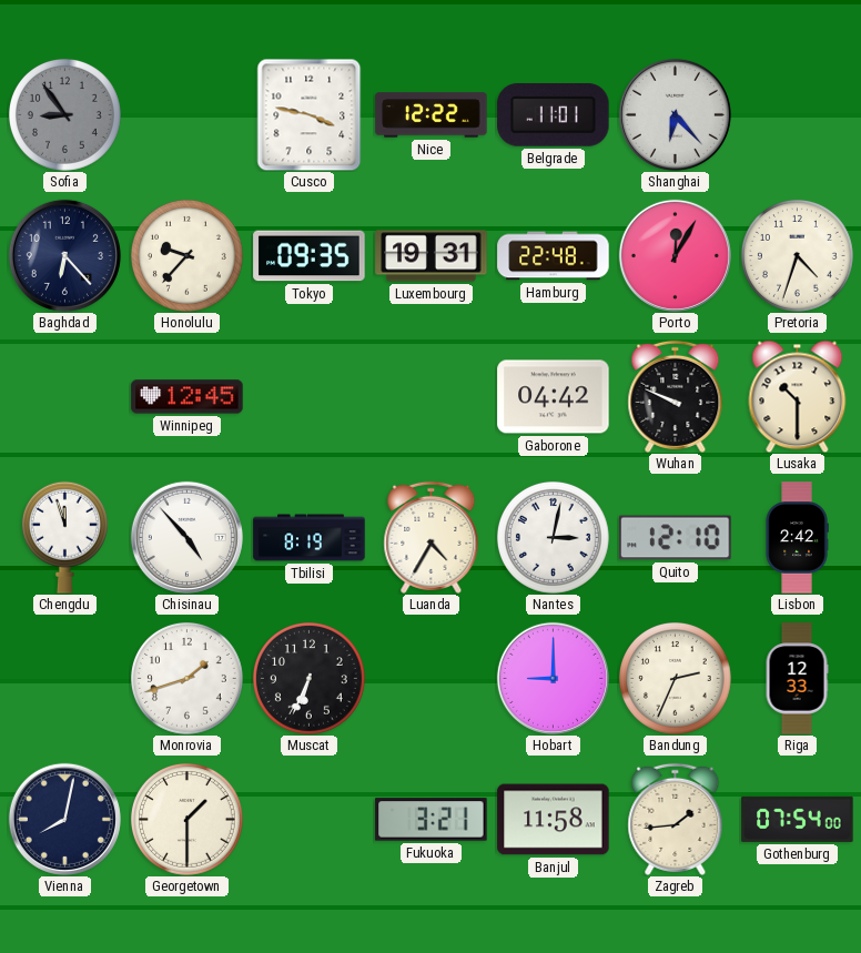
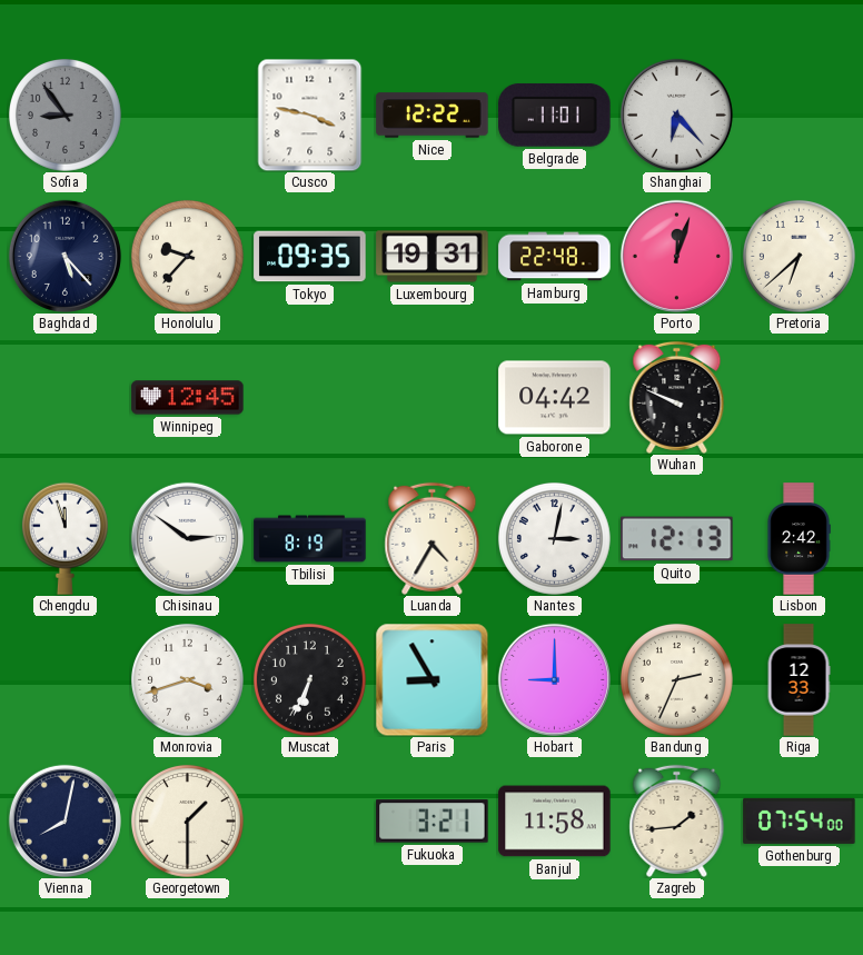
Baghdad: 6:23 -> 5:23
Porto: 12:05 -> 12:03
Pretoria: 4:33 -> 6:38
Lusaka: 10:30 -> none
Chisinau: 4:53 -> 2:51
Quito: 12:10 -> 12:13
Monrovia: 1:42 -> 3:42
Paris: none -> 8:55
